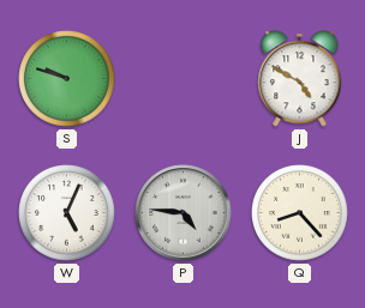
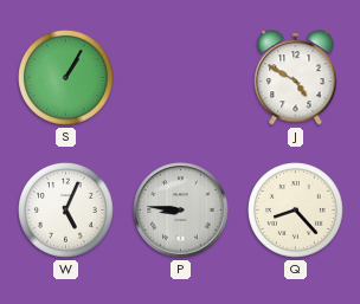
S: 9:48 -> 1:05
P: 4:46 -> 8:46
